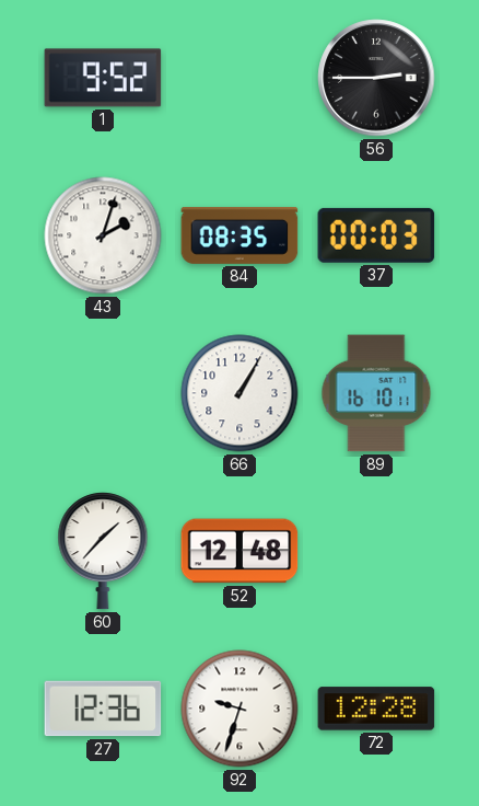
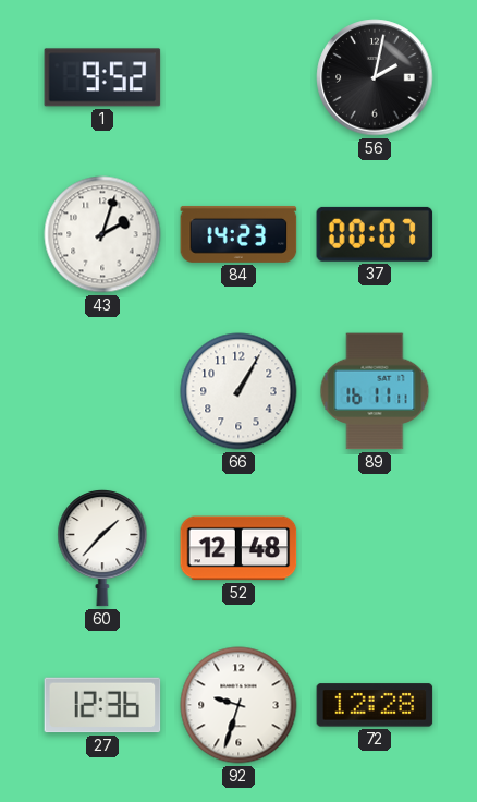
56: 2:45 -> 2:02
84: 08:35 -> 14:23
37: 00:03 -> 00:07
89: 16:10 -> 16:11
